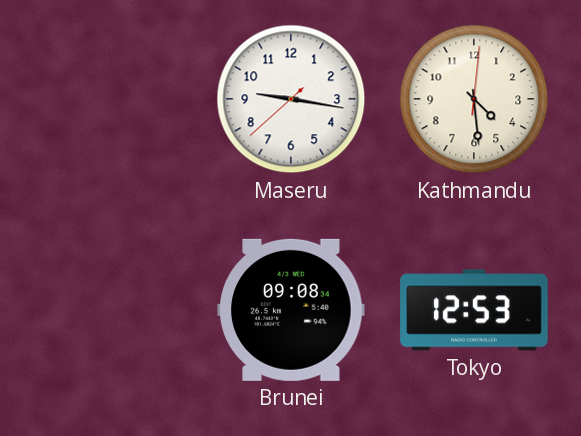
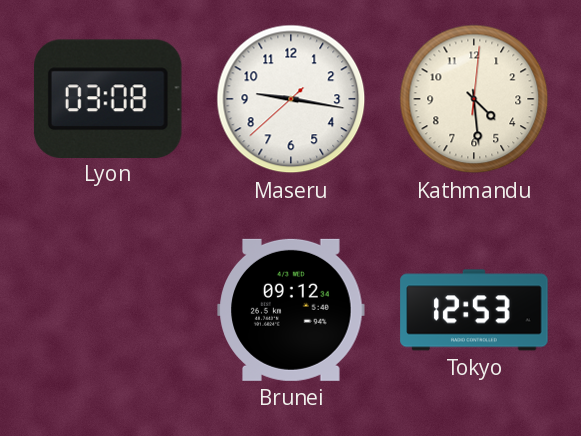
Lyon: none -> 03:08
Brunei: 09:08 -> 09:12
